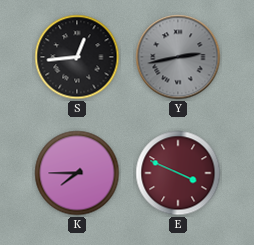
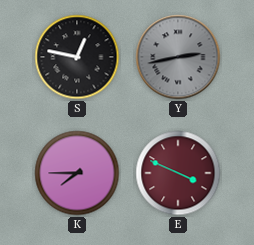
S: 12:44 -> 12:47
